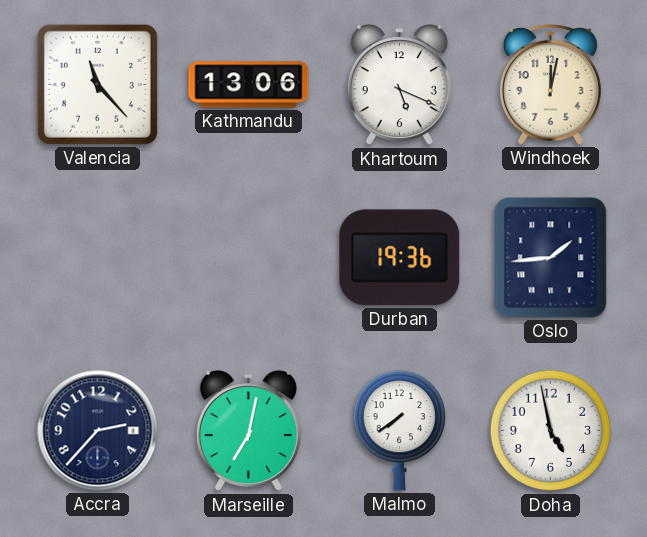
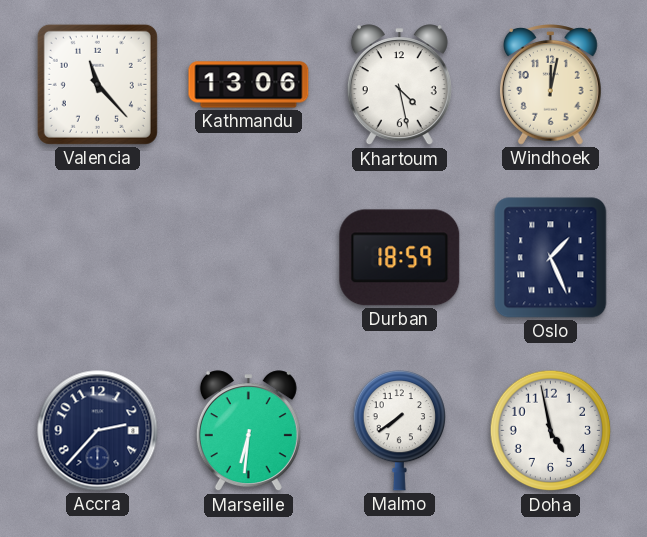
Khartoum: 5:19 -> 4:28
Durban: 19:36 -> 18:59
Oslo: 1:44 -> 1:26
Marseille: 7:02 -> 6:31
